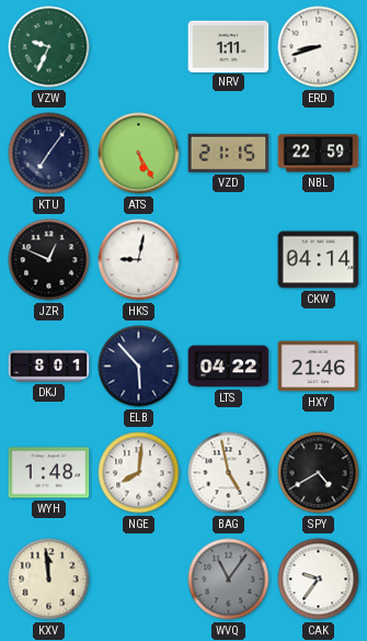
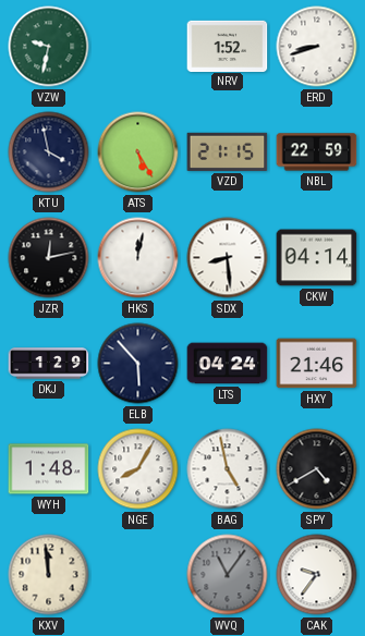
VZW: 9:34 -> 9:32
NRV: 1:11 -> 1:52
KTU: 7:06 -> 3:58
JZR: 12:49 -> 12:13
HKS: 9:02 -> 12:02
SDX: none -> 8:29
DKJ: 8:01 -> 1:29
LTS: 04:22 -> 04:24
NGE: 8:01 -> 8:05
